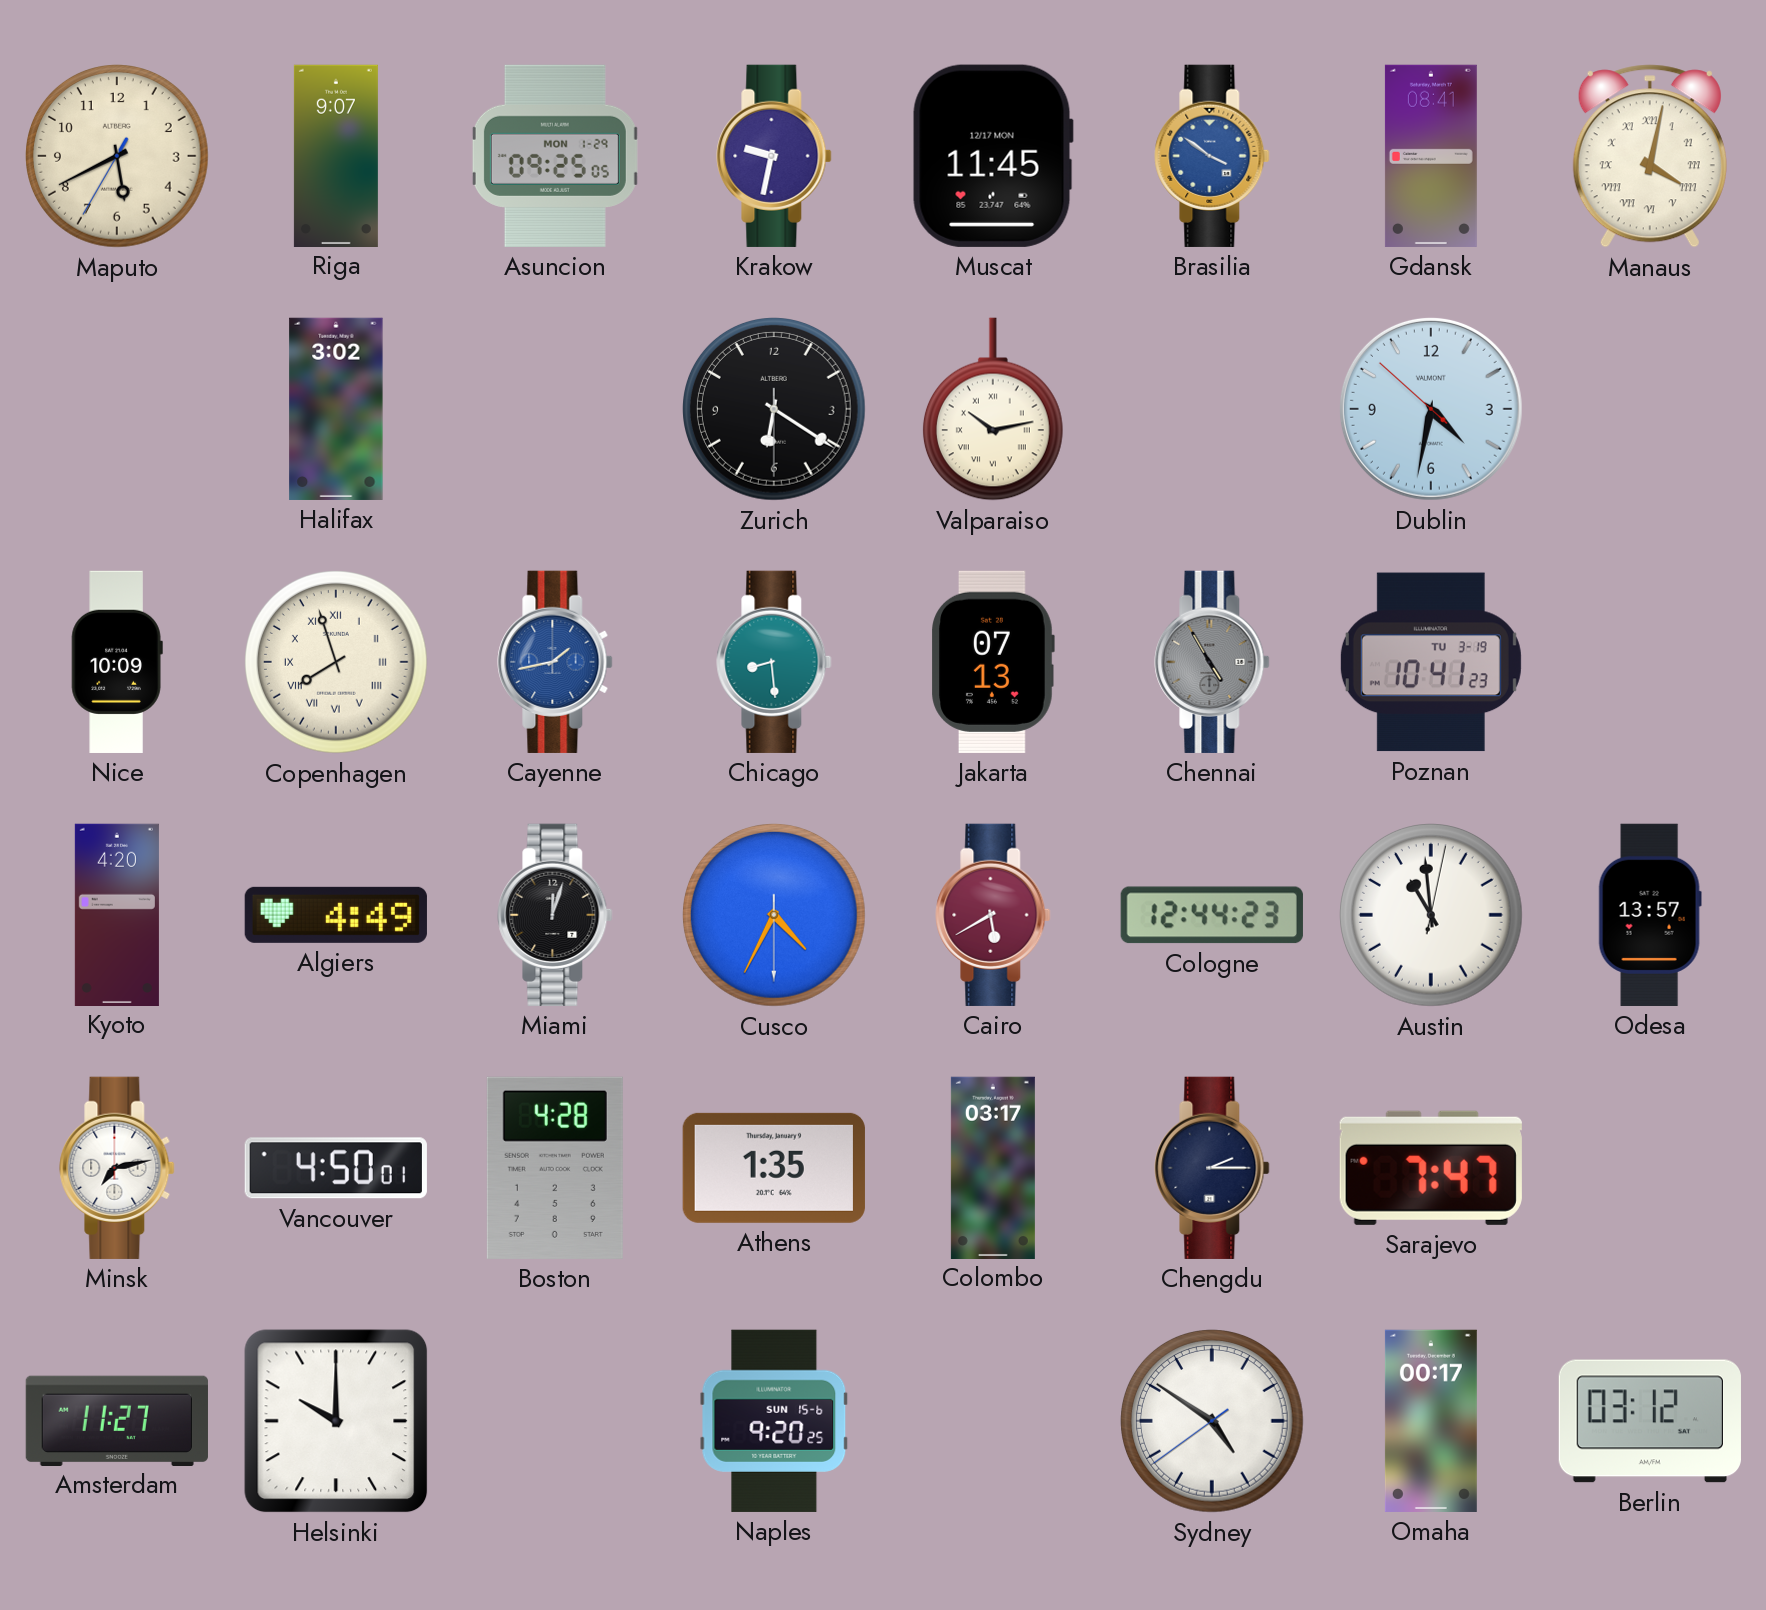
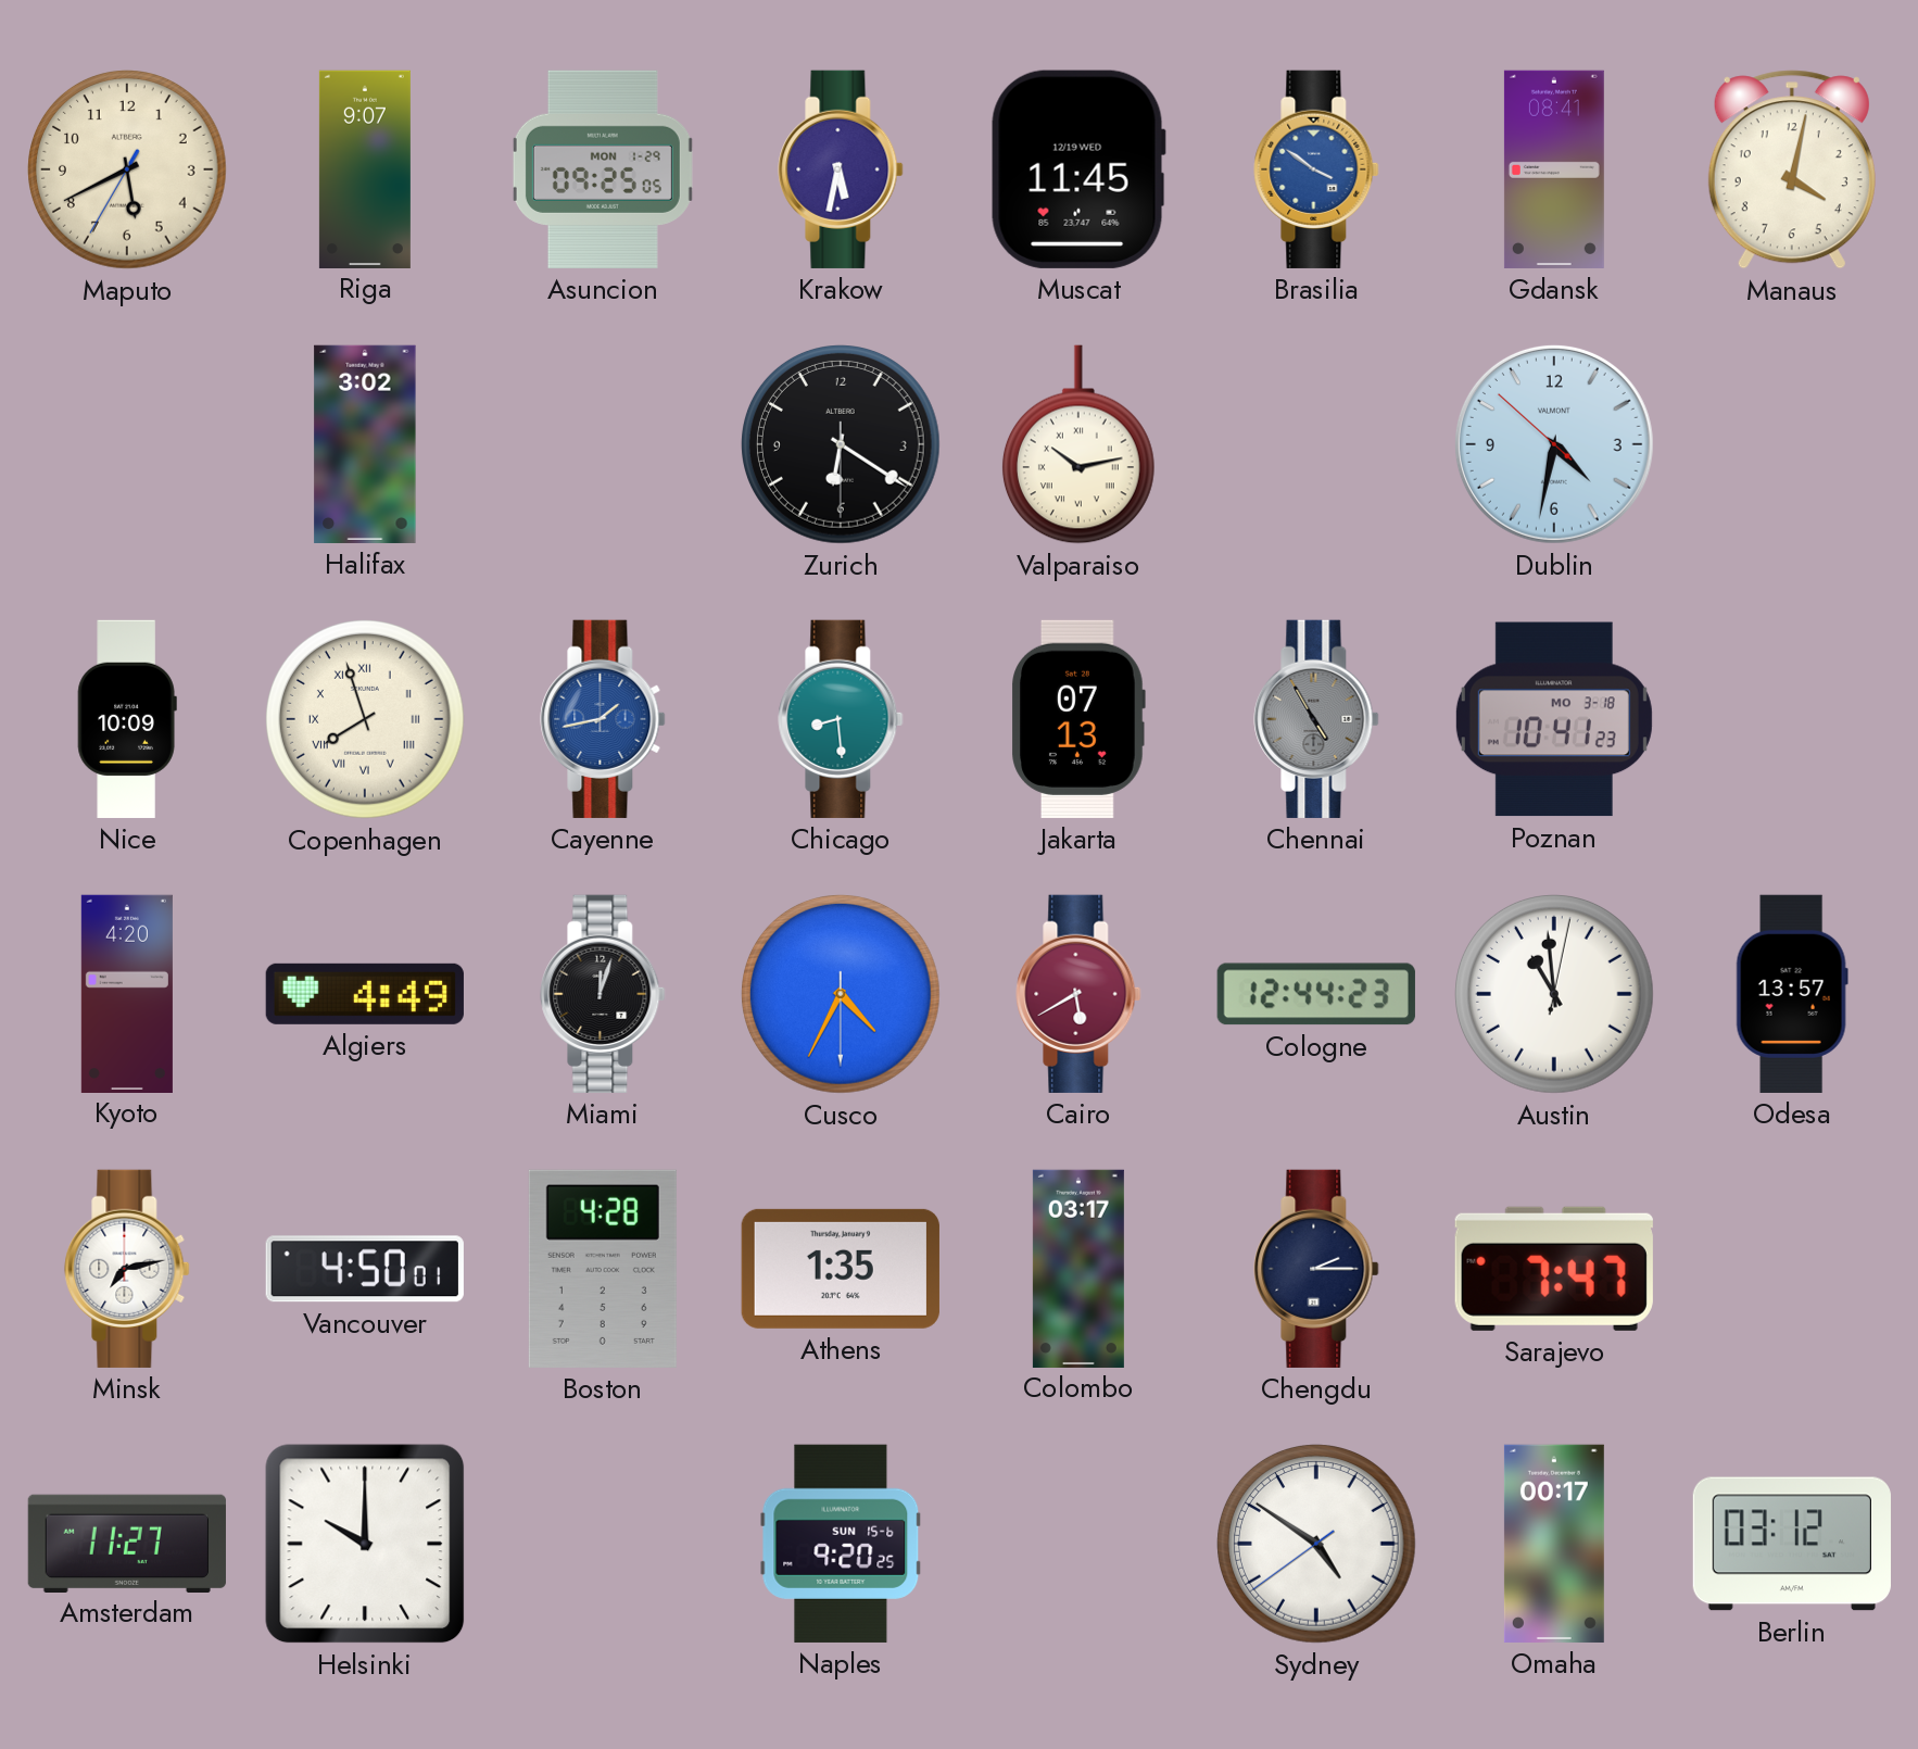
Krakow: 9:32 -> 5:32
Muscat date: 12/17 MON -> 12/19 WED
Manaus numerals: Roman -> Arabic
Poznan date: TU 3-19 -> MO 3-18
